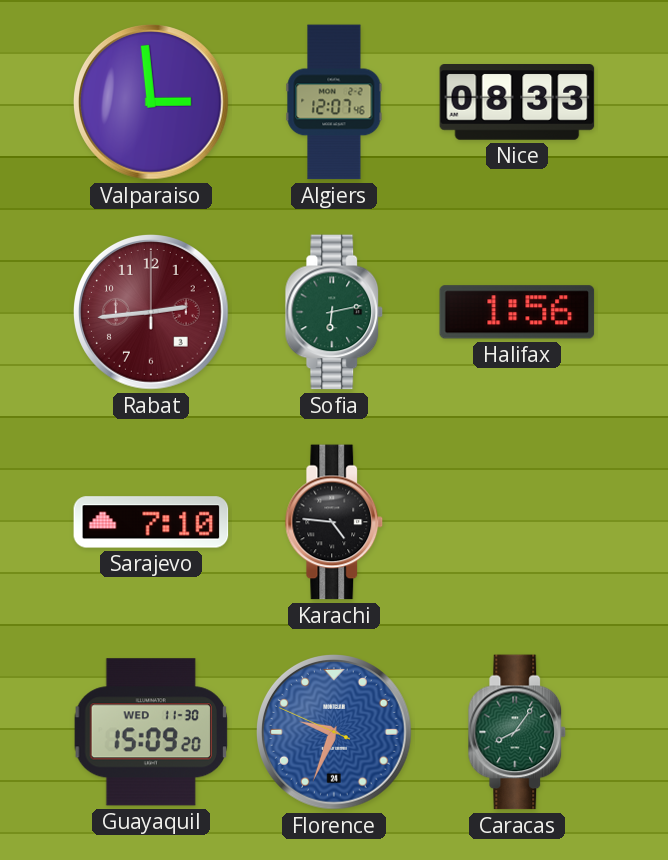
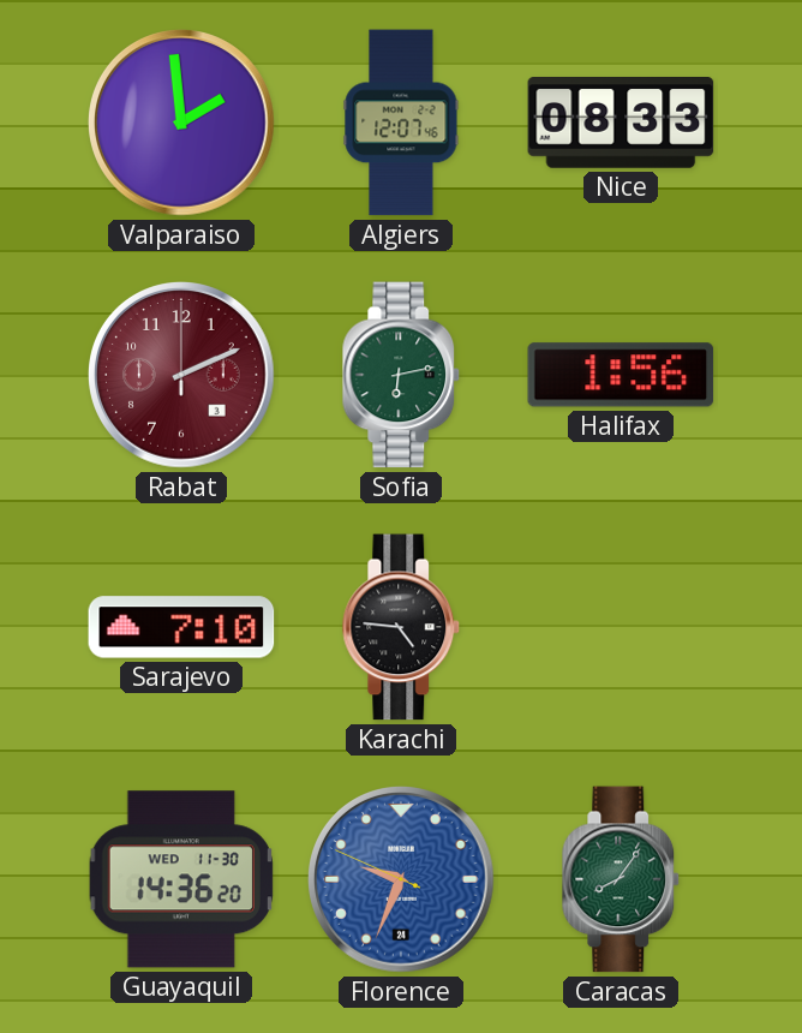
Valparaiso: 2:59 -> 1:59
Rabat: 2:44 -> 2:11
Guayaquil: 15:09 -> 14:36
